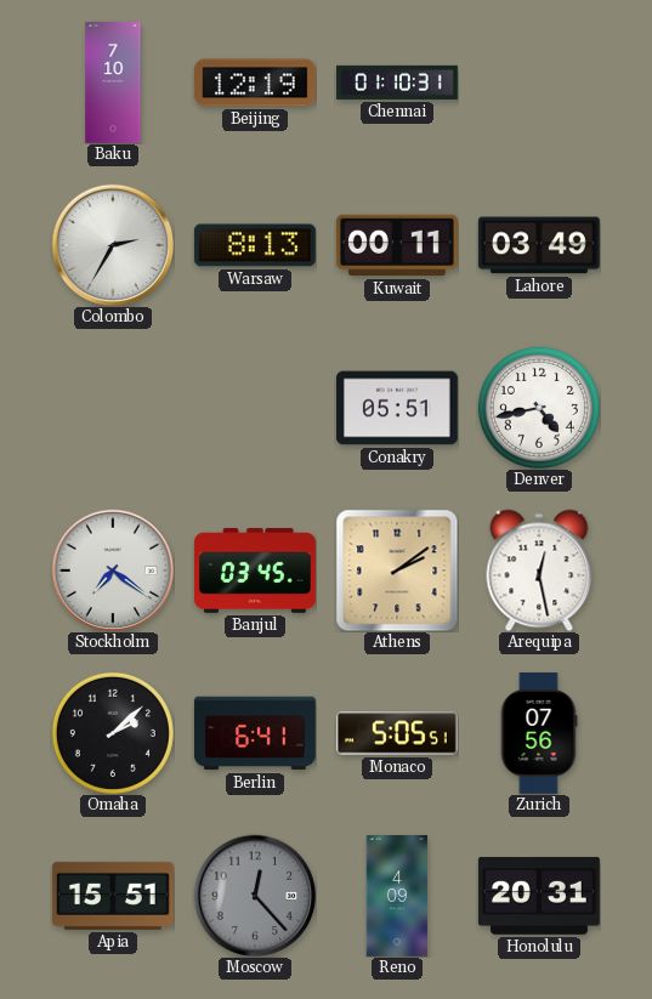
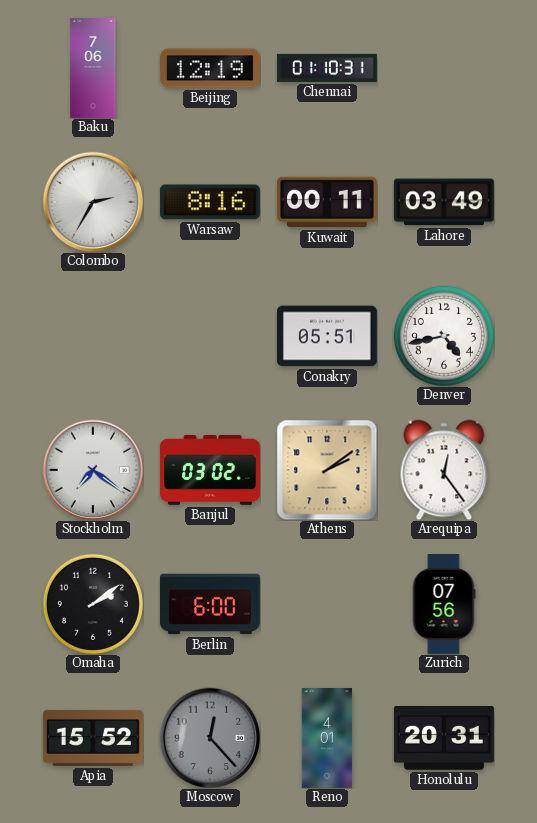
Baku: 7:10 -> 7:06
Warsaw: 8:13 -> 8:16
Banjul: 03:45 -> 03:02
Arequipa: 12:28 -> 12:24
Omaha: 2:08 -> 2:09
Berlin: 6:41 -> 6:00
Monaco: 5:05 -> none
Apia: 15:51 -> 15:52
Reno: 4:09 -> 4:01
